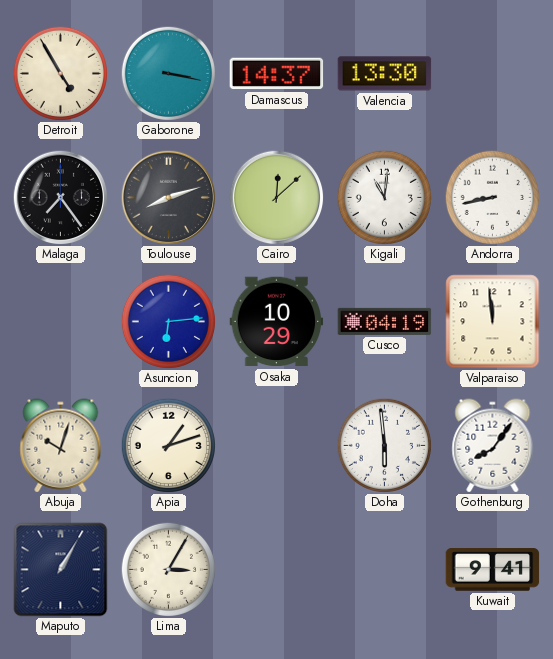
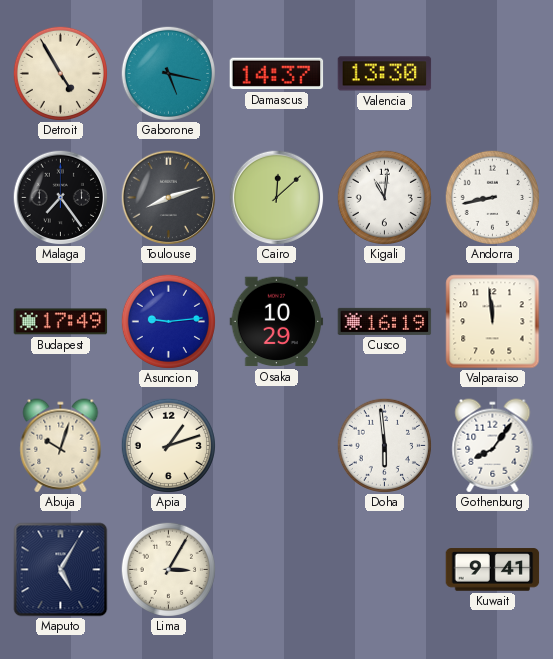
Gaborone: 3:17 -> 5:17
Budapest: none -> 17:49
Asuncion: 6:14 -> 9:14
Cusco: 04:19 -> 16:19
Maputo: 1:05 -> 5:05
